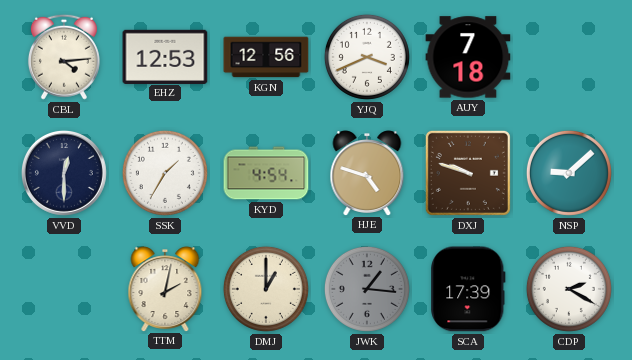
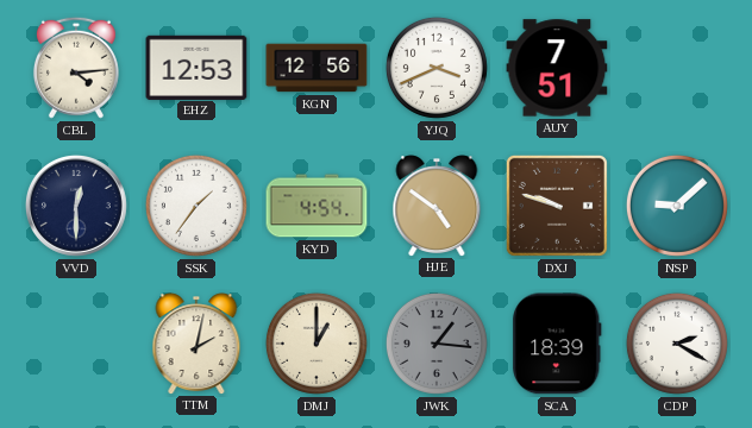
AUY: 7:18 -> 7:51
SSK: 1:35 -> 1:36
HJE: 4:48 -> 4:51
SCA: 17:39 -> 18:39
